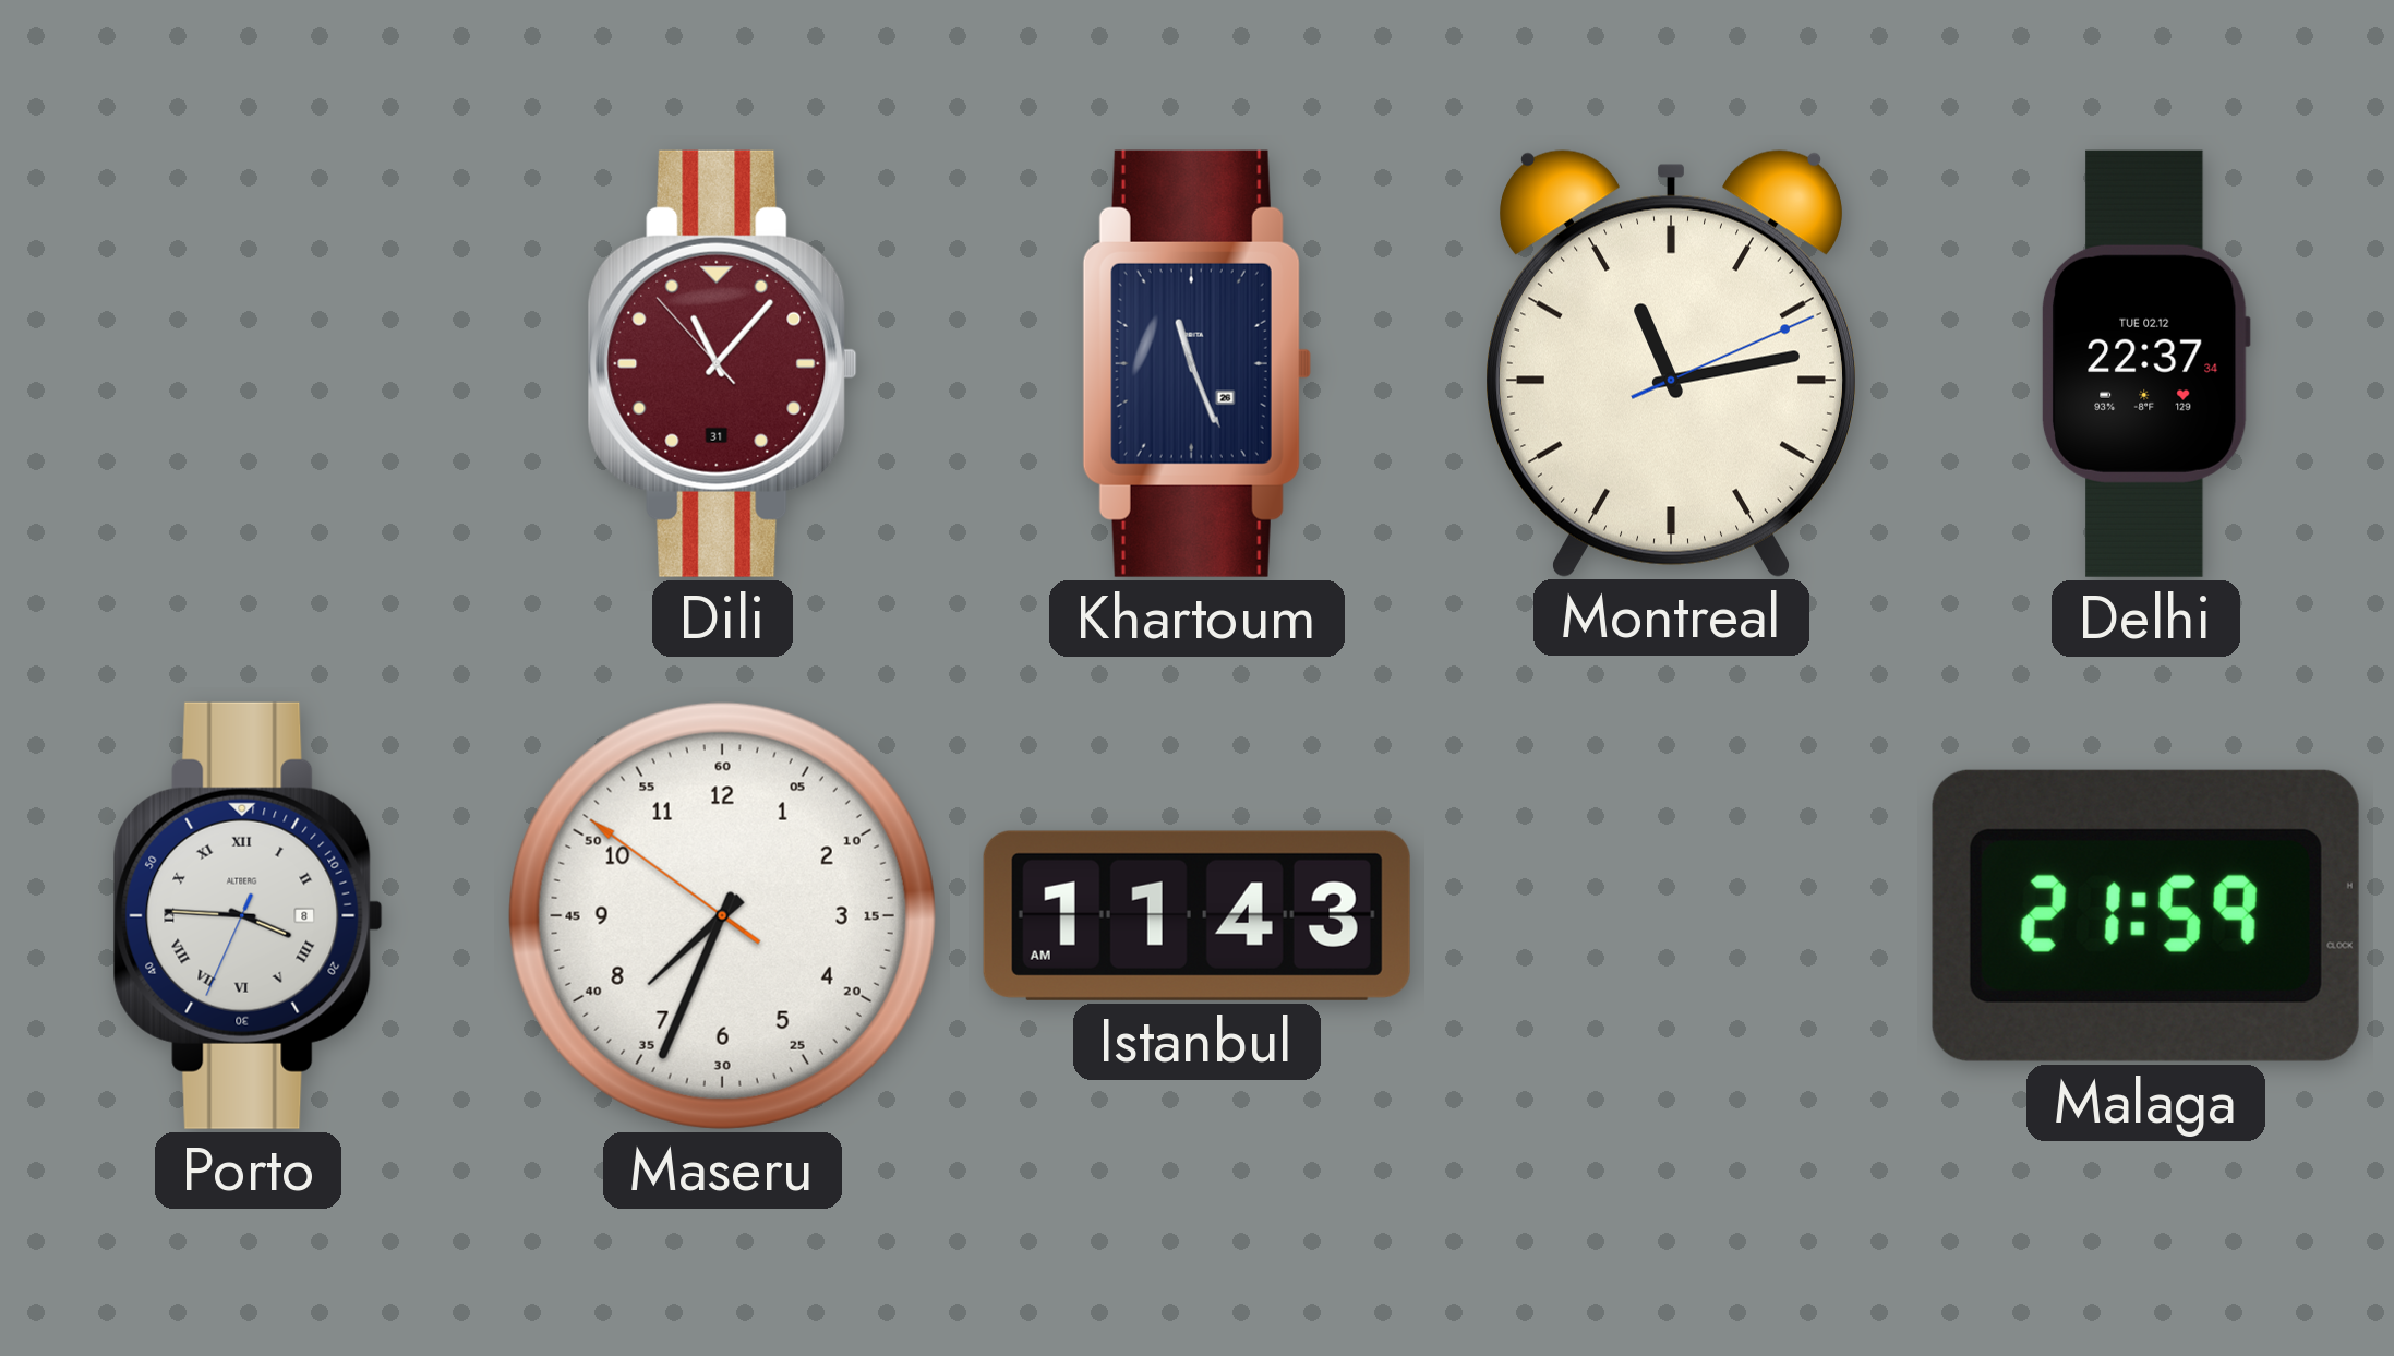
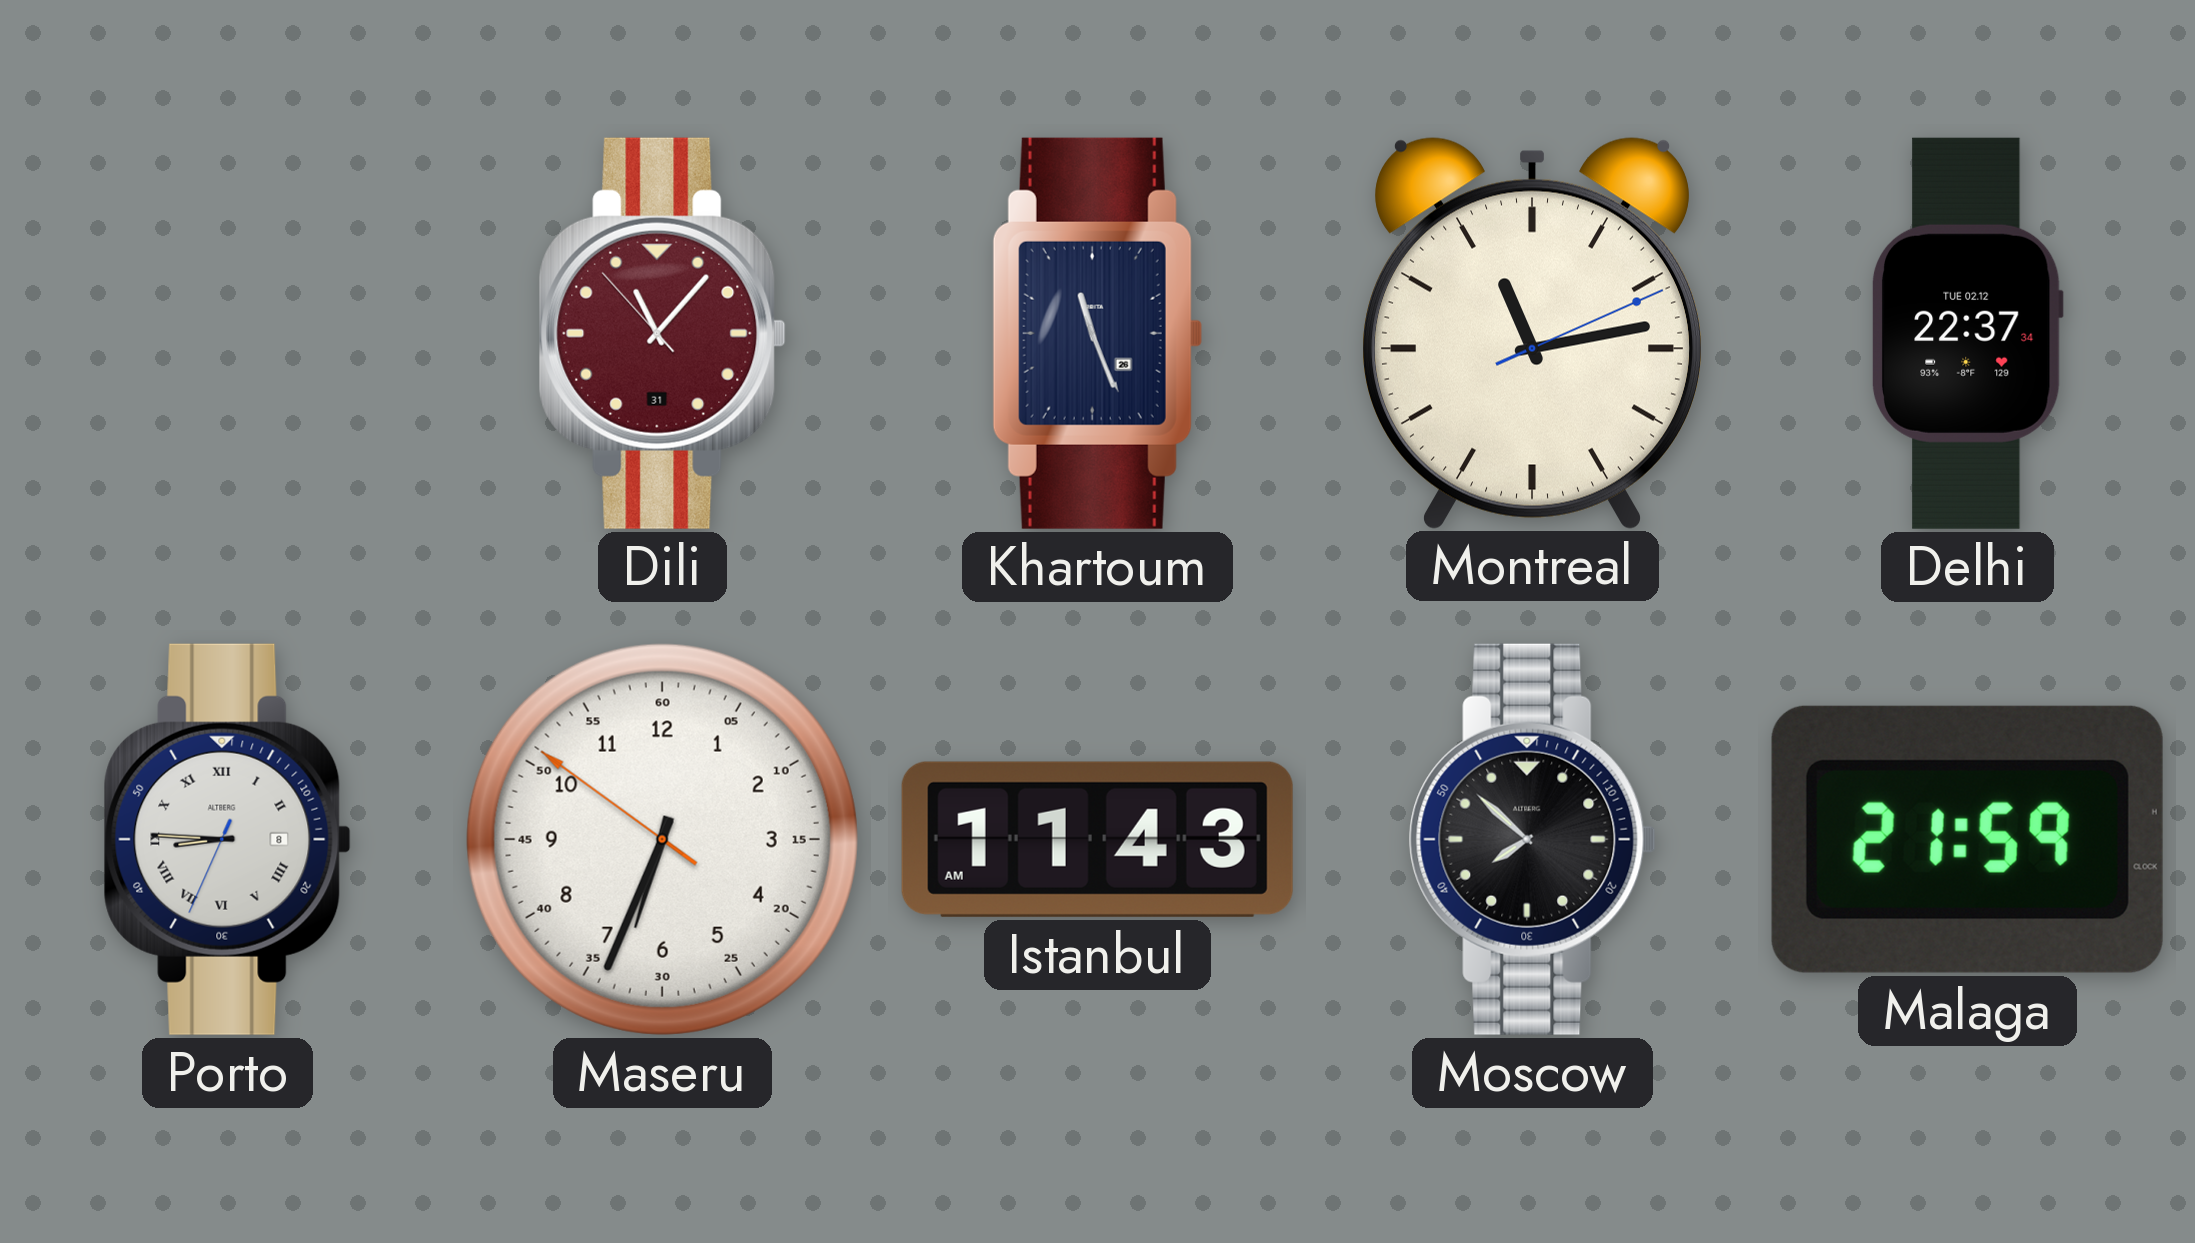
Porto: 3:45 -> 8:45
Maseru: 7:33 -> 6:33
Moscow: none -> 7:52
